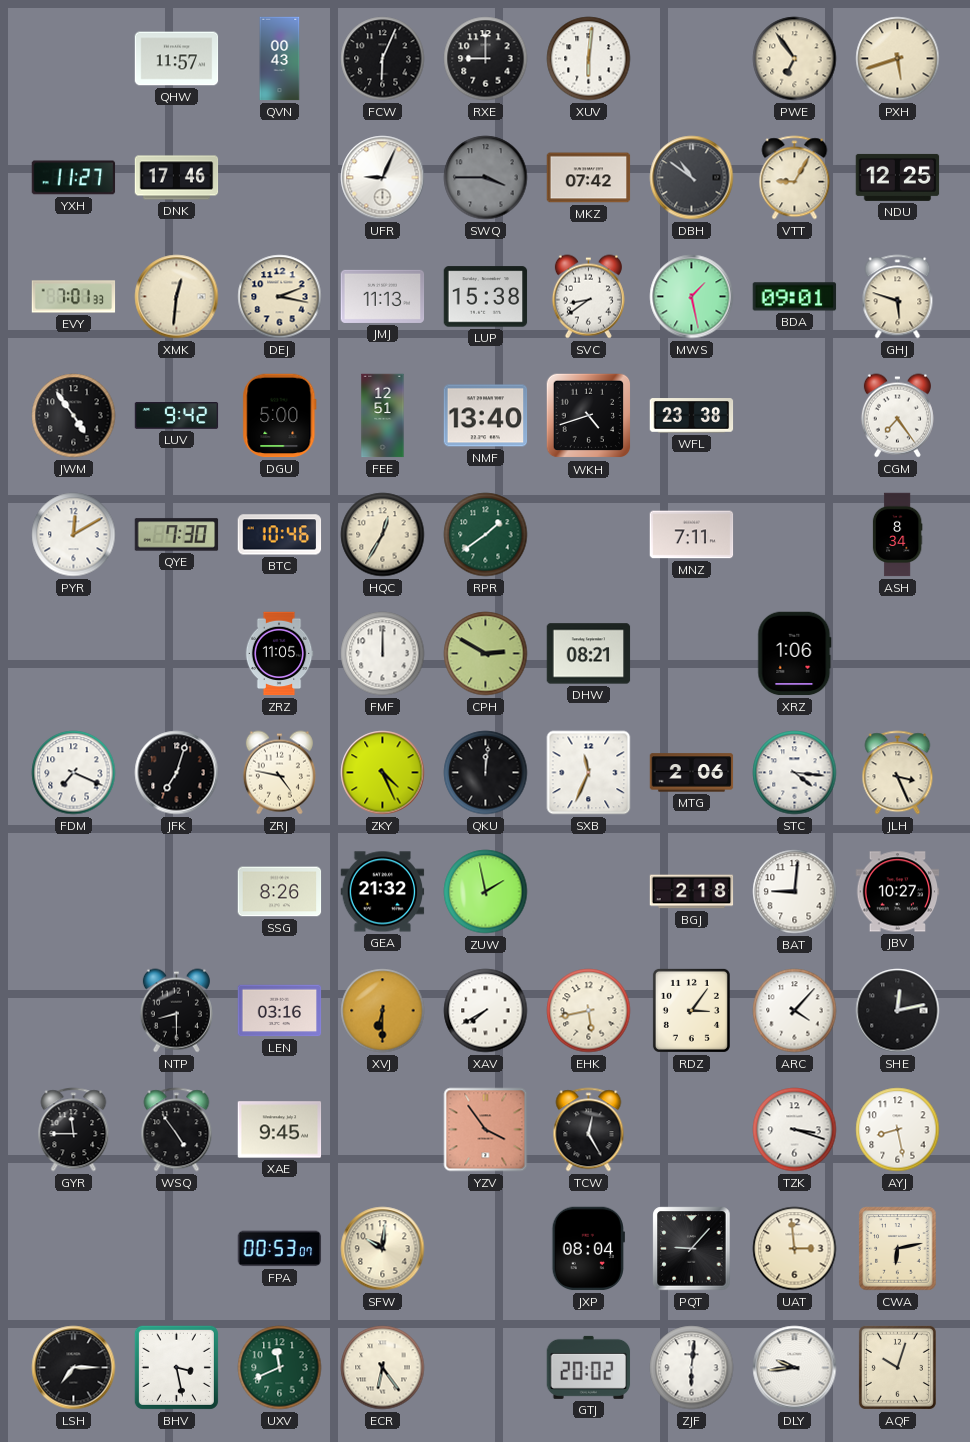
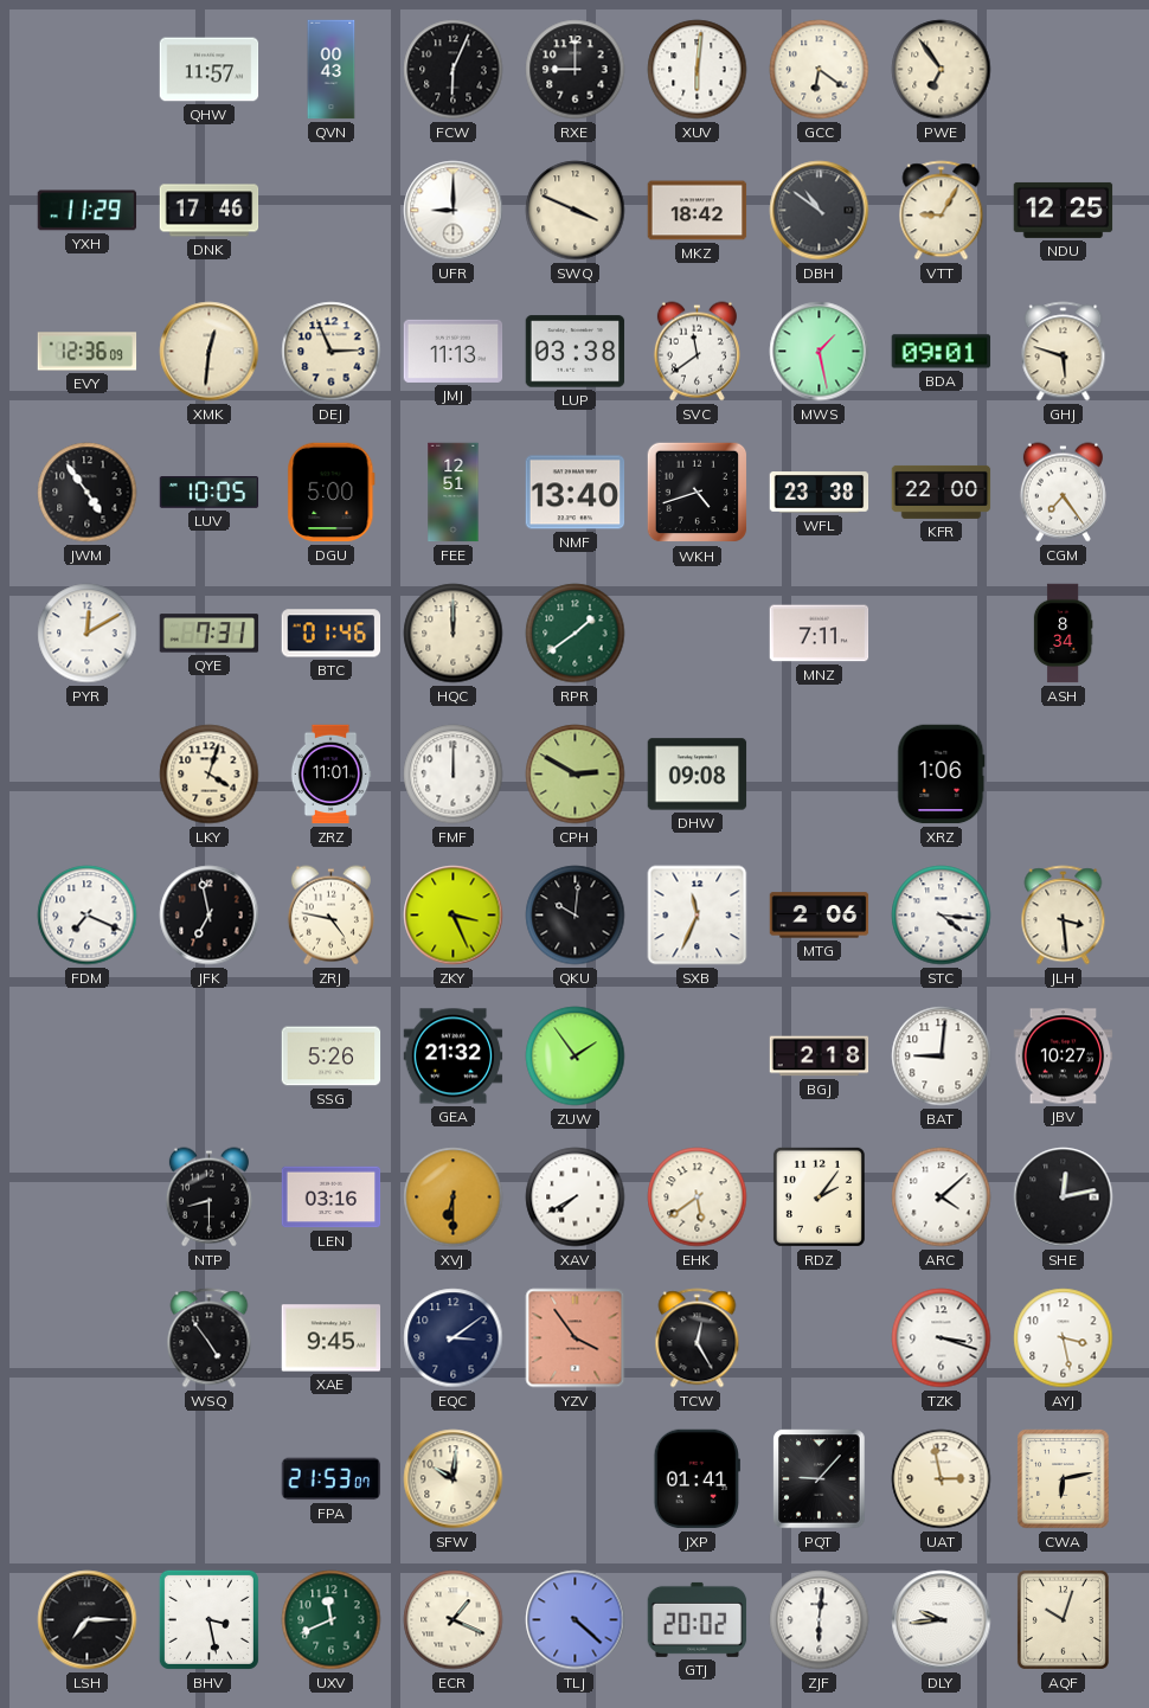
GCC: none -> 6:21
PXH: 5:42 -> none
YXH: 11:27 -> 11:29
UFR: 9:04 -> 9:00
SWQ: 3:45 -> 3:49
SWQ dial: grey -> cream
MKZ: 07:42 -> 18:42
EVY: 7:01 -> 12:36
DEJ: 2:17 -> 2:56
LUP: 15:38 -> 03:38
SVC: 8:39 -> 11:39
LUV: 9:42 -> 10:05
KFR: none -> 22:00
QYE: 7:30 -> 7:31
BTC: 10:46 -> 01:46
HQC: 12:35 -> 12:00
LKY: none -> 4:03
ZRZ: 11:05 -> 11:01
DHW: 08:21 -> 09:08
JFK: 7:03 -> 6:58
ZKY: 4:26 -> 3:26
QKU: 12:01 -> 10:01
JLH: 3:26 -> 3:29
SSG: 8:26 -> 5:26
ZUW: 1:58 -> 1:54
EHK: 5:43 -> 5:39
RDZ: 3:06 -> 2:06
ARC: 4:07 -> 4:08
GYR: 11:45 -> none
EQC: none -> 3:09
AYJ: 8:28 -> 3:28
FPA: 00:53 -> 21:53
JXP: 08:04 -> 01:41
UAT: 2:59 -> 2:58
ECR: 6:24 -> 1:19
TLJ: none -> 4:22
